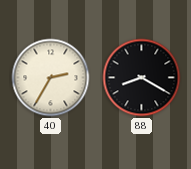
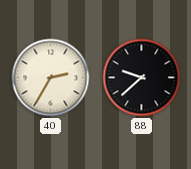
88: 8:20 -> 9:38
